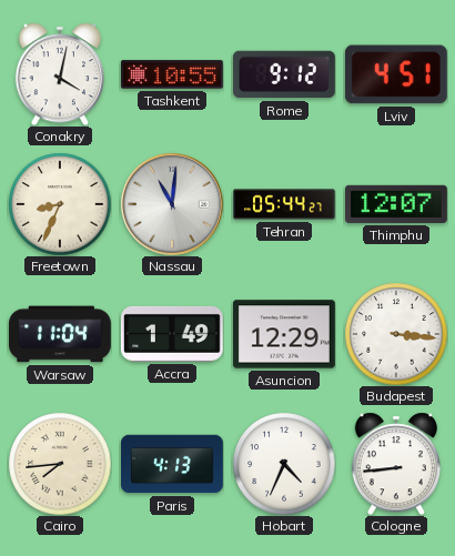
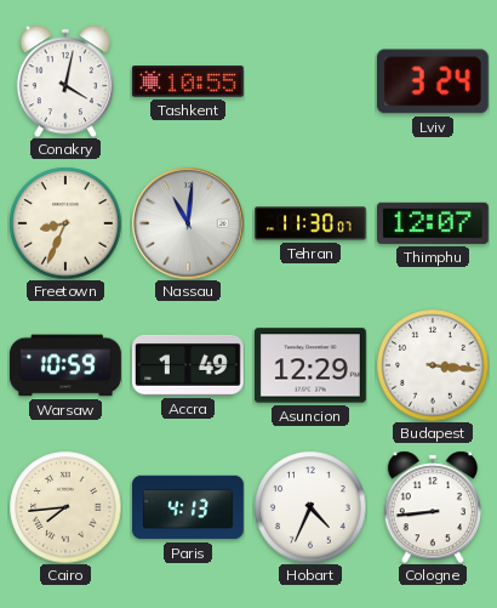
Rome: 9:12 -> none
Lviv: 4:51 -> 3:24
Tehran: 05:44 -> 11:30
Warsaw: 11:04 -> 10:59
